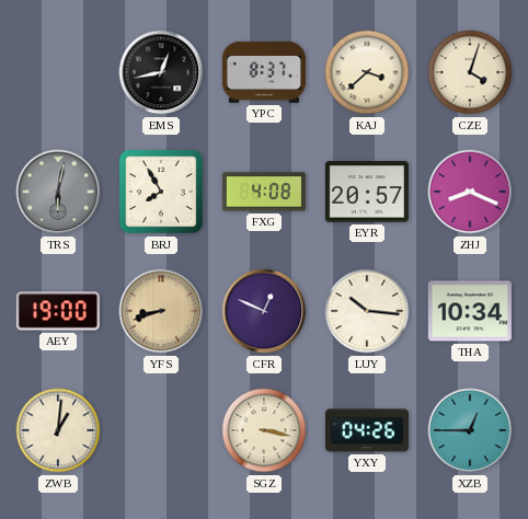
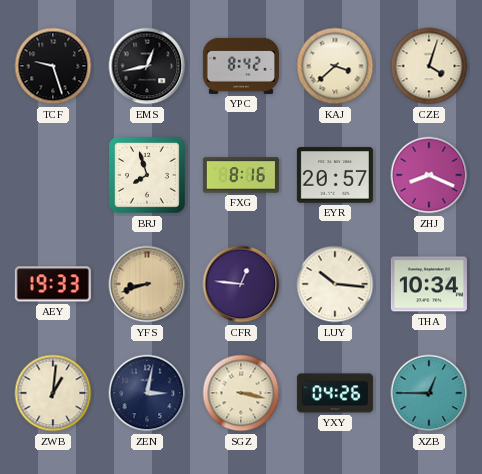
TCF: none -> 9:27
YPC: 8:37 -> 8:42
TRS: 6:02 -> none
BRJ: 7:55 -> 7:57
FXG: 4:08 -> 8:16
AEY: 19:00 -> 19:33
CFR: 12:49 -> 12:46
ZEN: none -> 3:02
